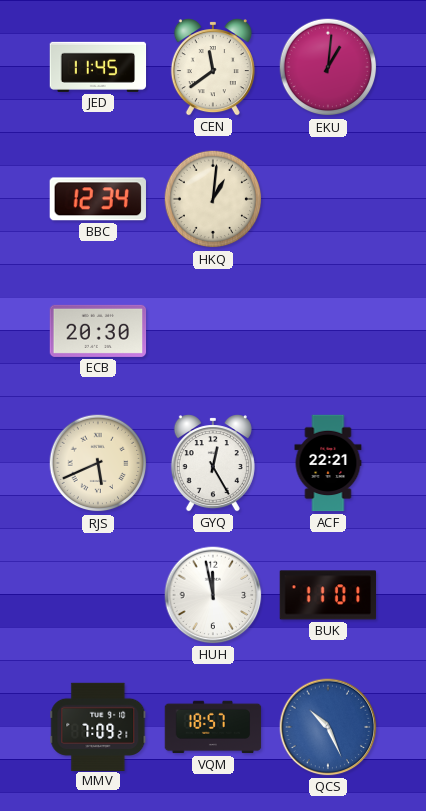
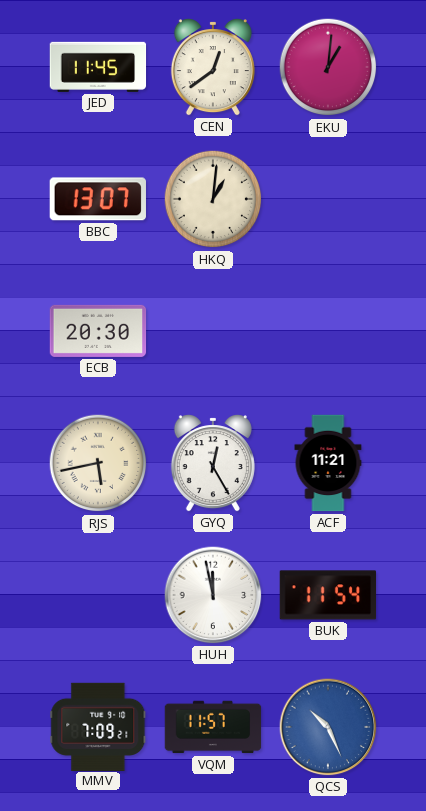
CEN: 11:39 -> 12:39
BBC: 12:34 -> 13:07
RJS: 5:41 -> 5:43
ACF: 22:21 -> 11:21
BUK: 11:01 -> 11:54
VQM: 18:57 -> 11:57
